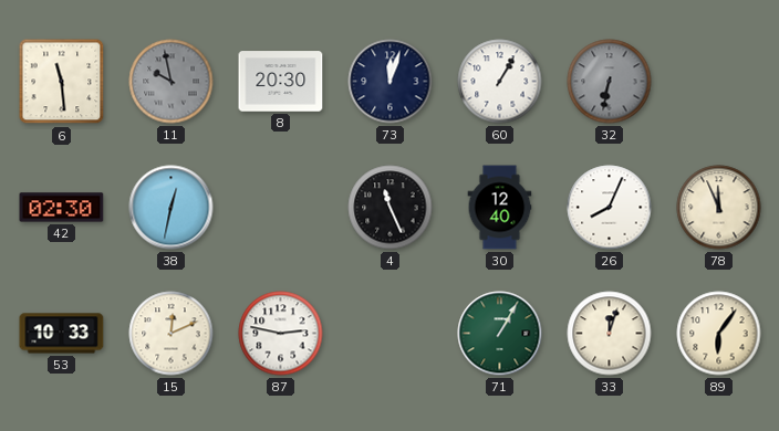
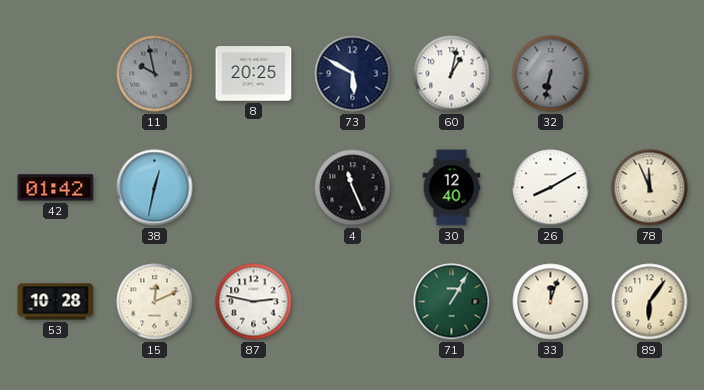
6: 11:29 -> none
8: 20:30 -> 20:25
73: 12:03 -> 5:50
60: 1:05 -> 1:02
42: 02:30 -> 01:42
26: 8:04 -> 8:10
53: 10:33 -> 10:28
